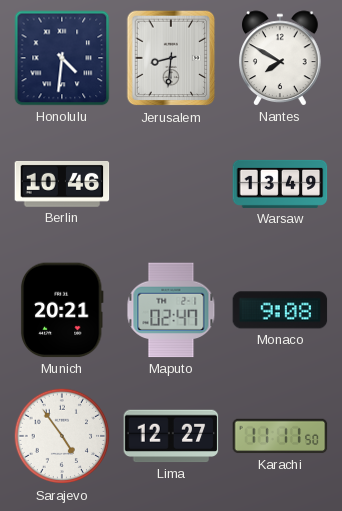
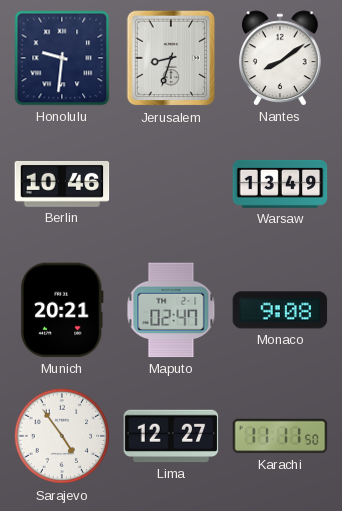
Honolulu: 4:31 -> 9:31
Jerusalem: 8:31 -> 8:33
Nantes: 7:50 -> 8:09
